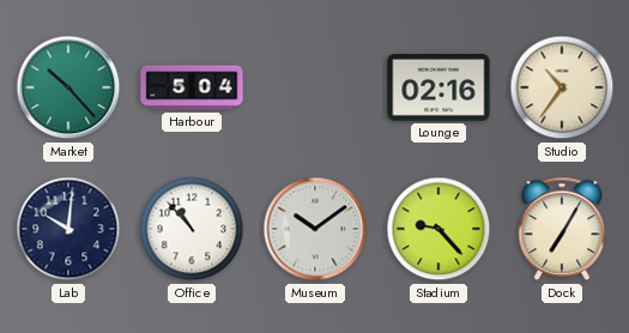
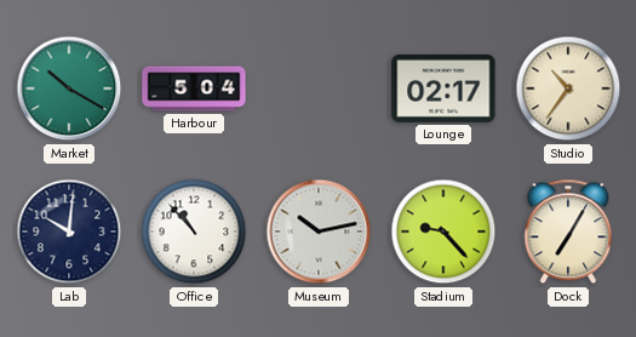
Market: 10:23 -> 10:20
Lounge: 02:16 -> 02:17
Museum: 10:09 -> 10:13
